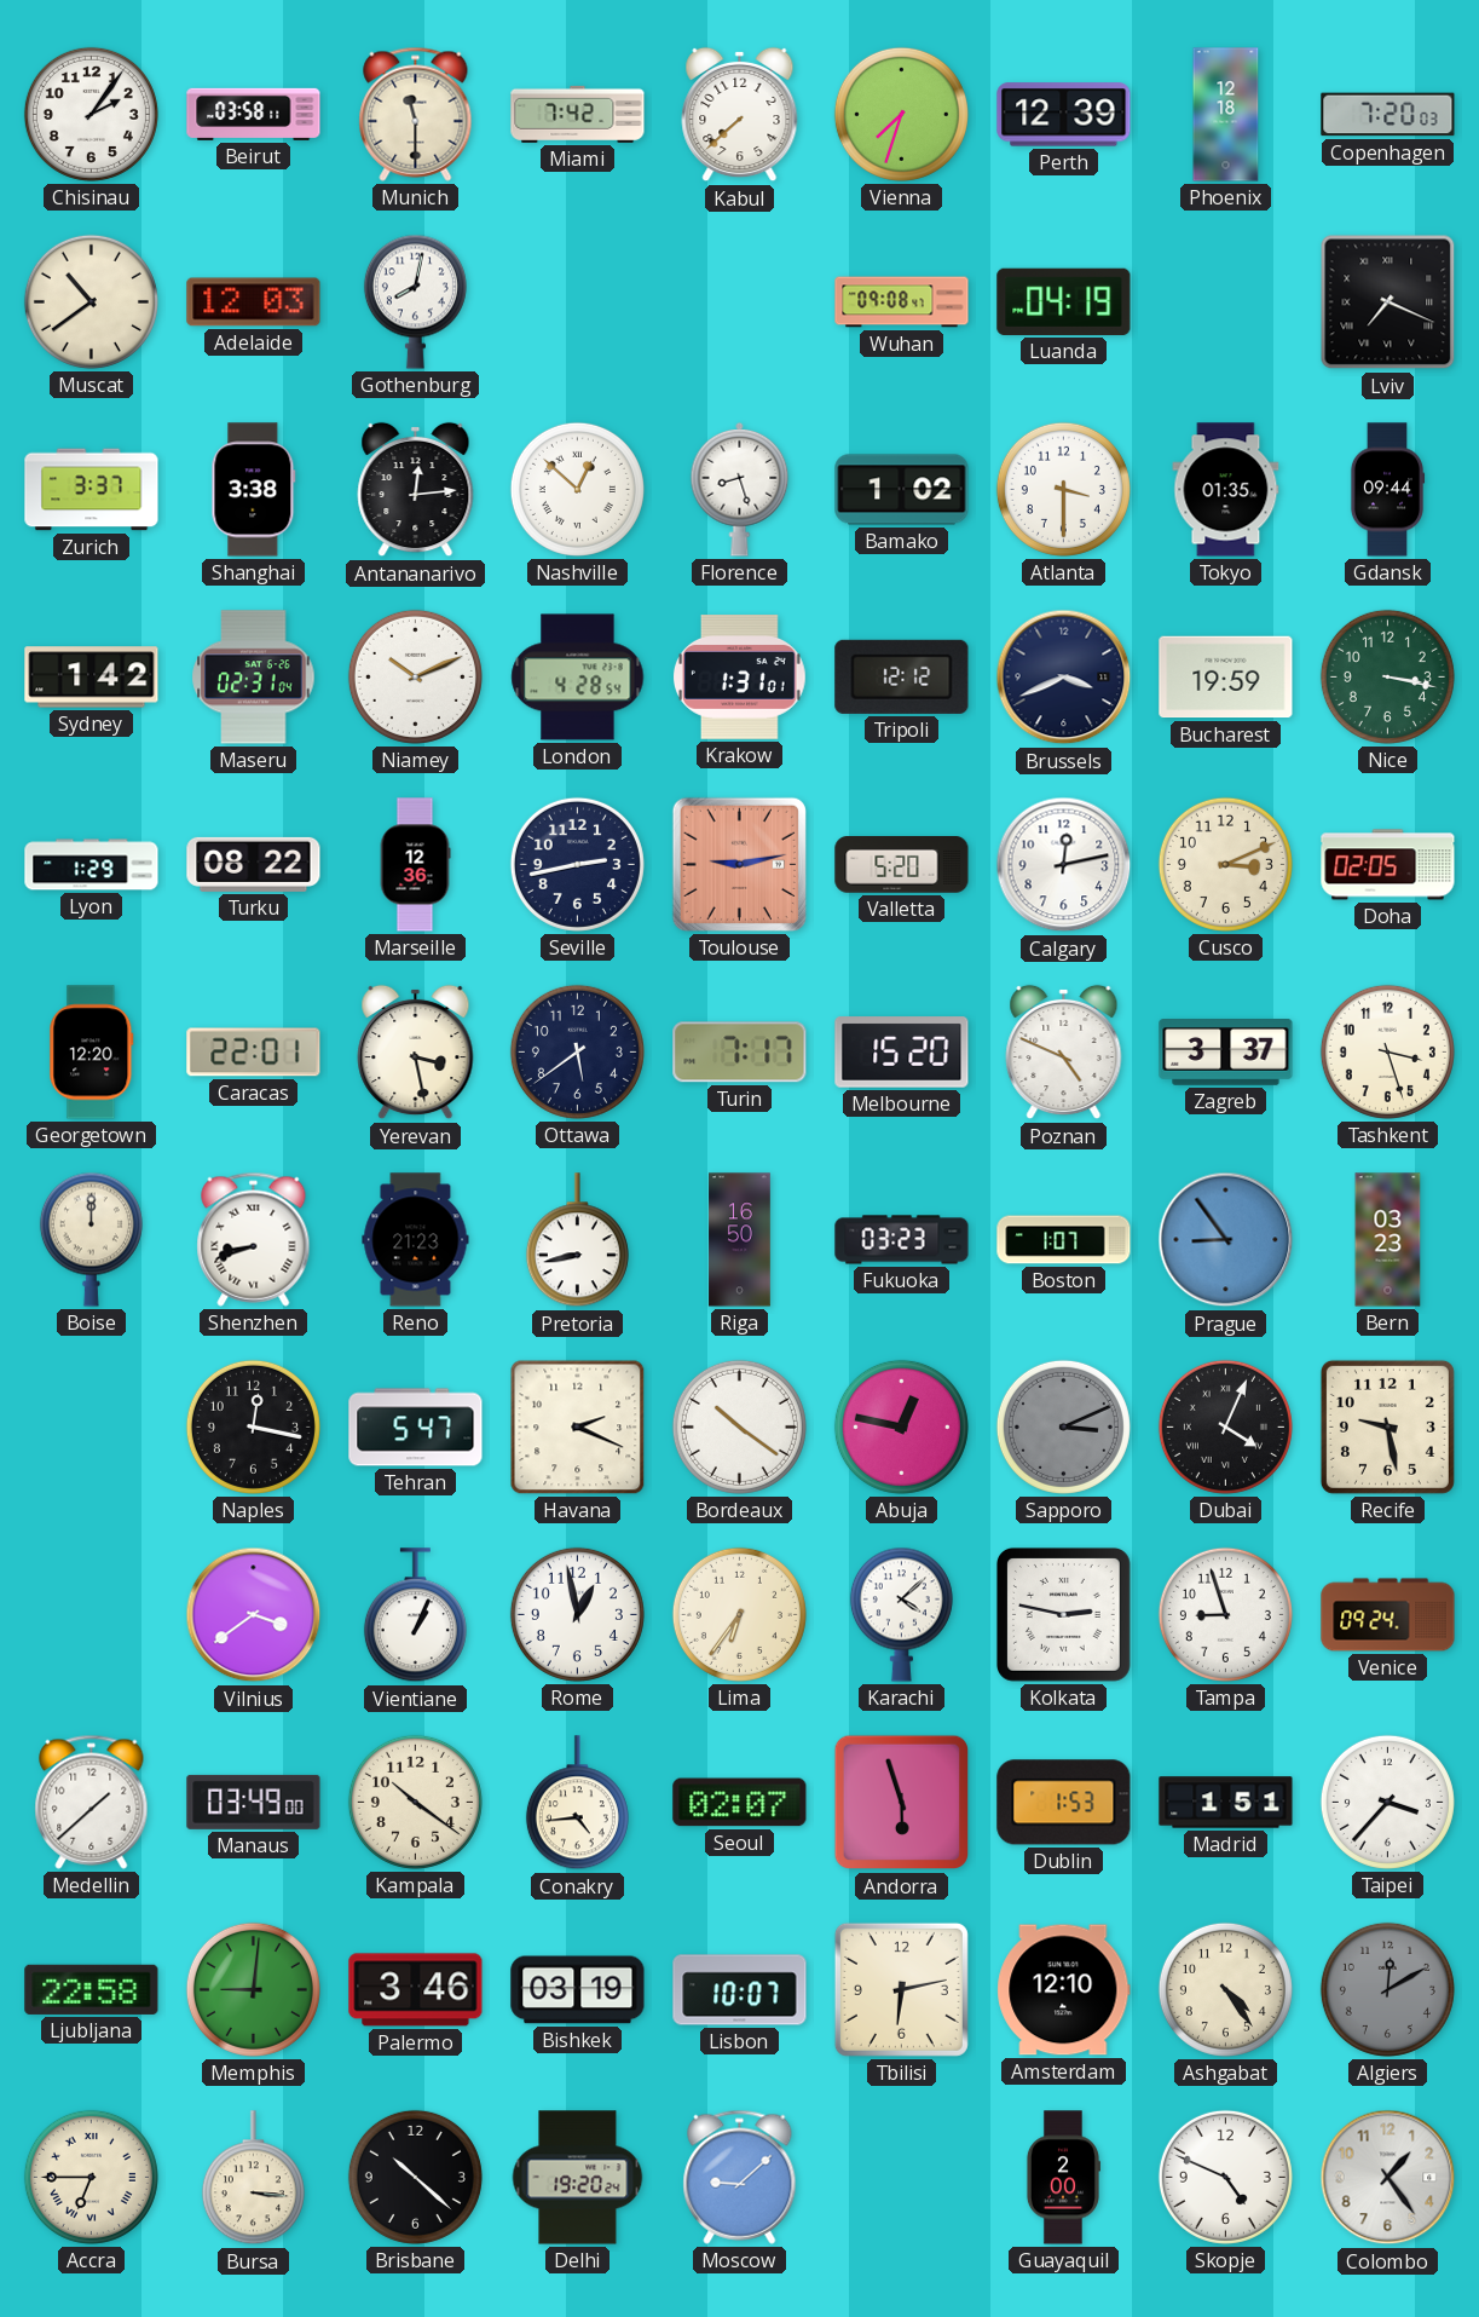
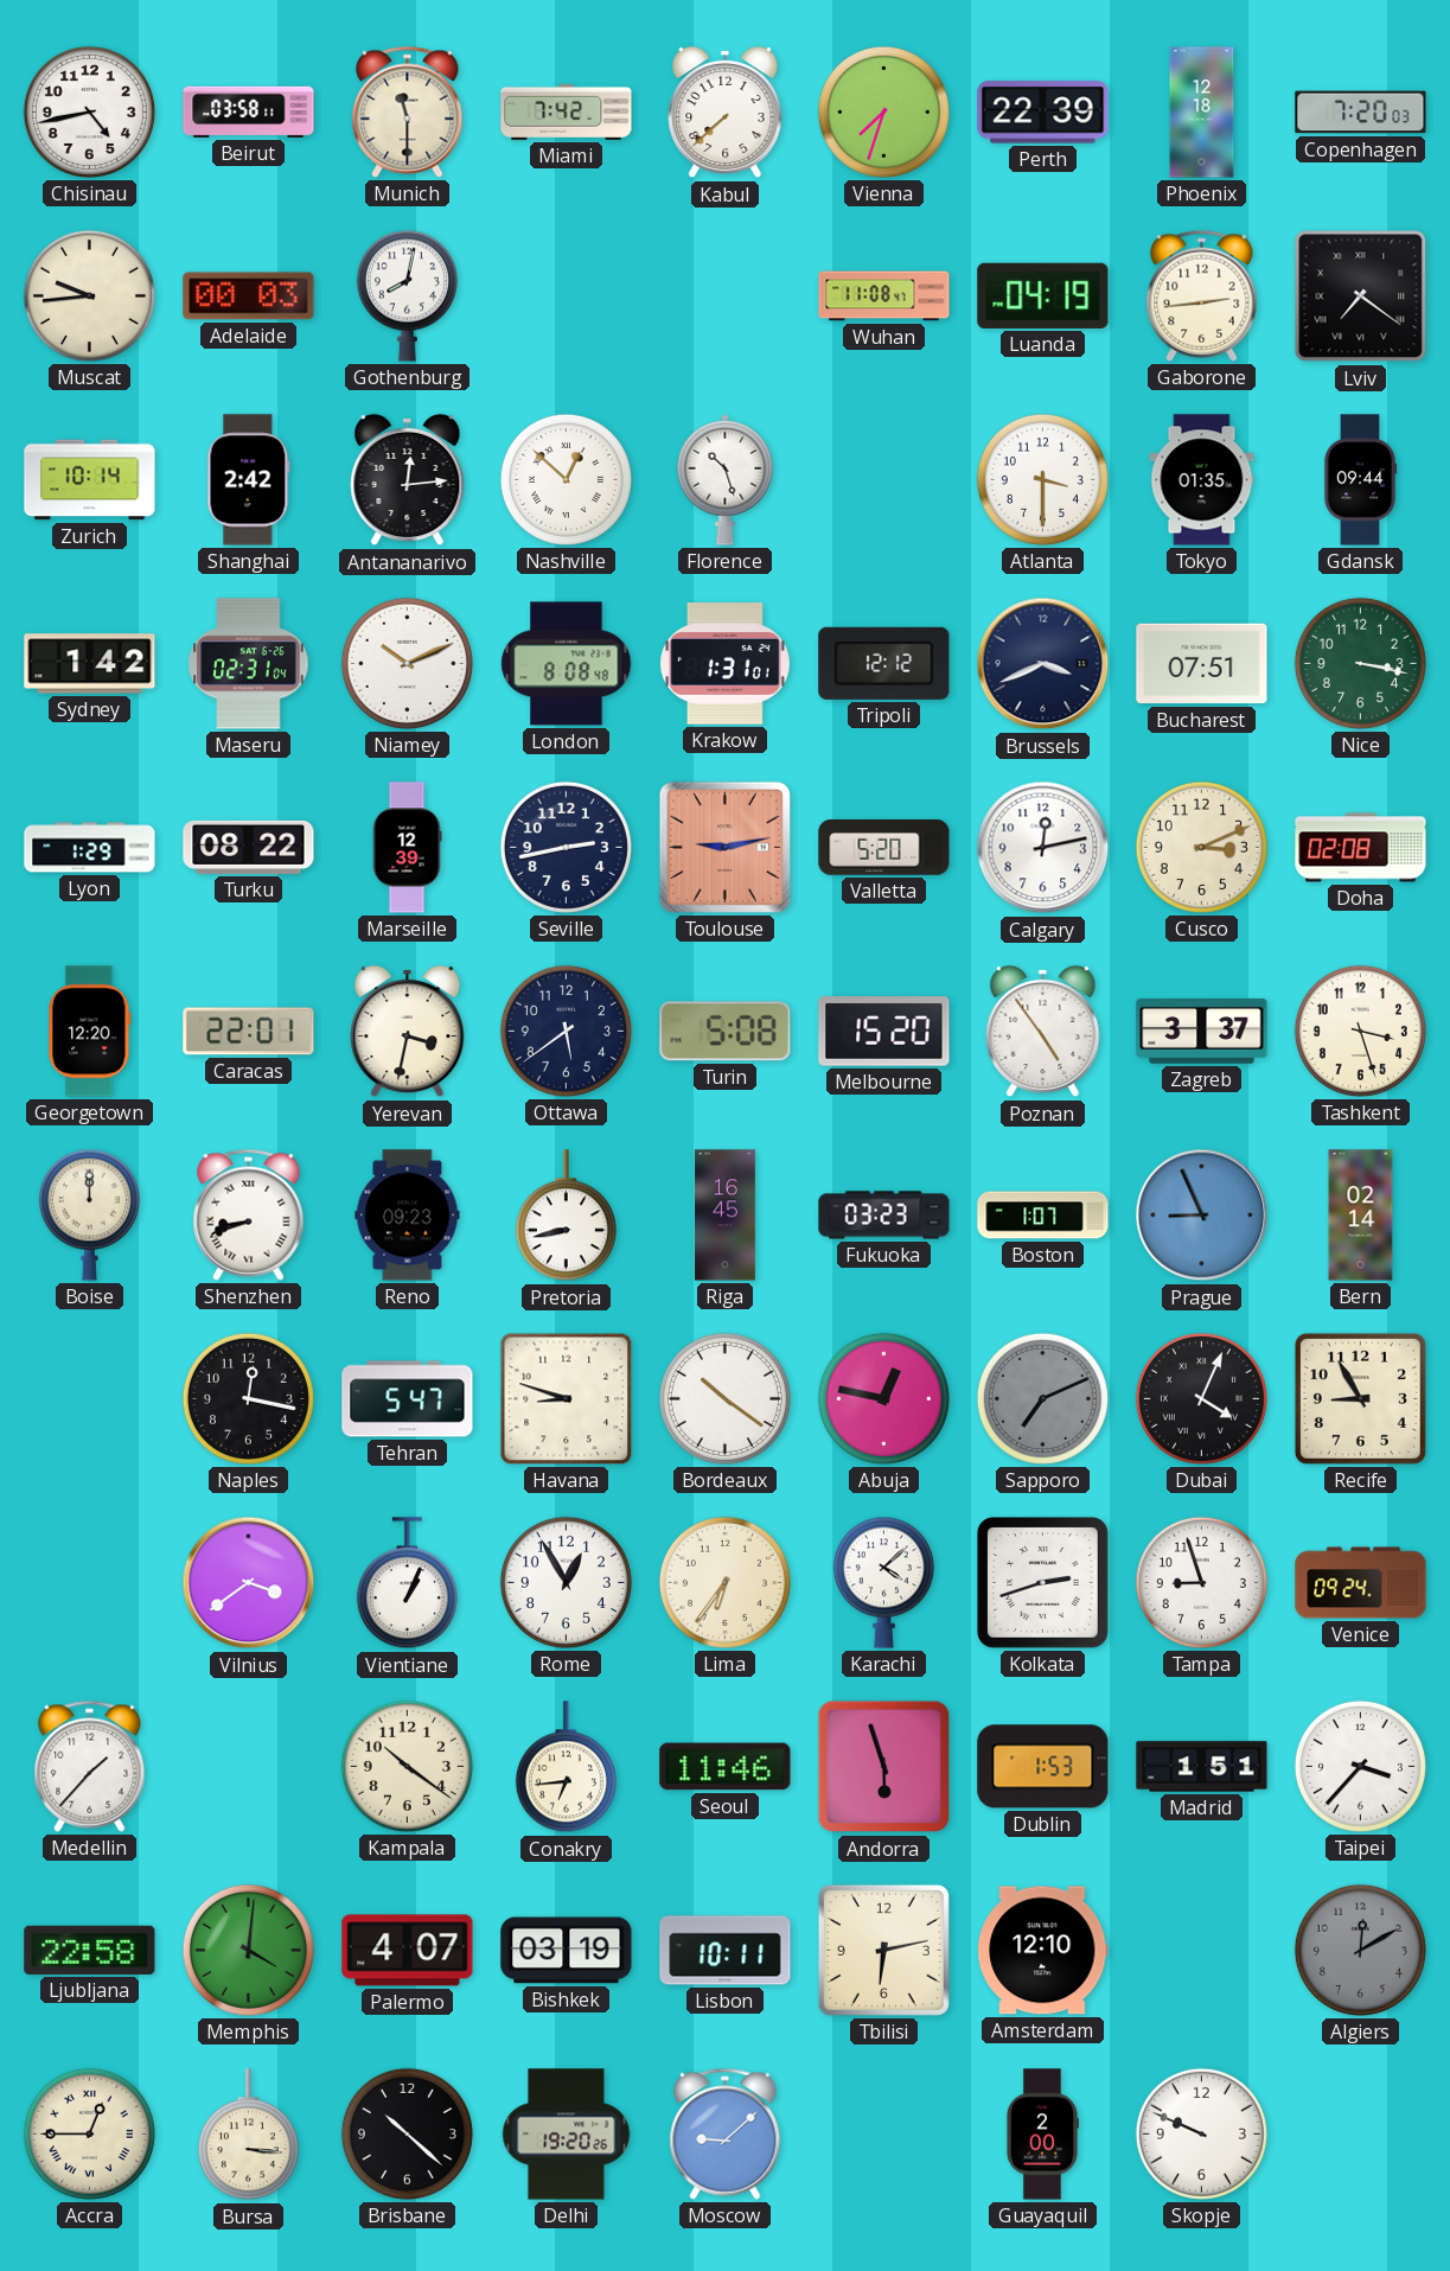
Chisinau: 2:06 -> 4:43
Perth: 12:39 -> 22:39
Muscat: 10:39 -> 9:44
Adelaide: 12:03 -> 00:03
Wuhan: 09:08 -> 11:08
Gaborone: none -> 2:44
Lviv: 7:19 -> 7:21
Zurich: 3:37 -> 10:14
Shanghai: 3:38 -> 2:42
Florence: 8:27 -> 10:27
Bamako: 1:02 -> none
London: 4:28 -> 8:08
Bucharest: 19:59 -> 07:51
Marseille: 12:36 -> 12:39
Doha: 02:05 -> 02:08
Yerevan: 3:28 -> 3:32
Turin: 7:17 -> 5:08
Poznan: 4:49 -> 4:54
Reno: 21:23 -> 09:23
Riga: 16:50 -> 16:45
Prague: 8:54 -> 8:56
Bern: 03:23 -> 02:14
Havana: 2:19 -> 8:48
Sapporo: 3:11 -> 7:11
Recife: 9:28 -> 8:55
Rome: 12:58 -> 12:55
Kolkata: 2:47 -> 2:42
Medellin: 1:38 -> 1:37
Manaus: 03:49 -> none
Conakry: 4:44 -> 6:44
Seoul: 02:07 -> 11:46
Memphis: 9:01 -> 4:01
Palermo: 3:46 -> 4:07
Lisbon: 10:07 -> 10:11
Ashgabat: 4:24 -> none
Accra: 6:45 -> 12:45
Delhi: 19:20:24 -> 19:20:26
Skopje: 4:49 -> 9:49
Colombo: 1:24 -> none
